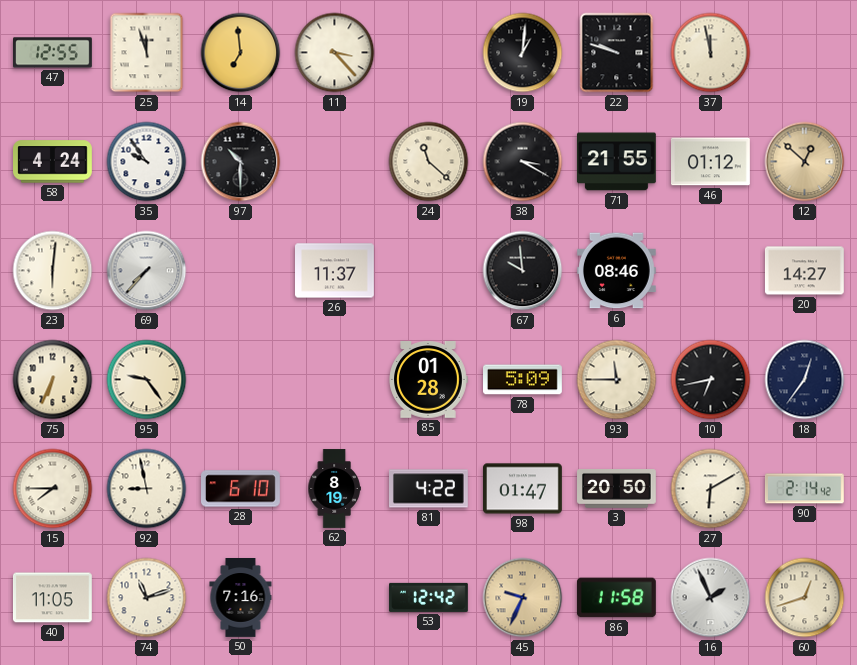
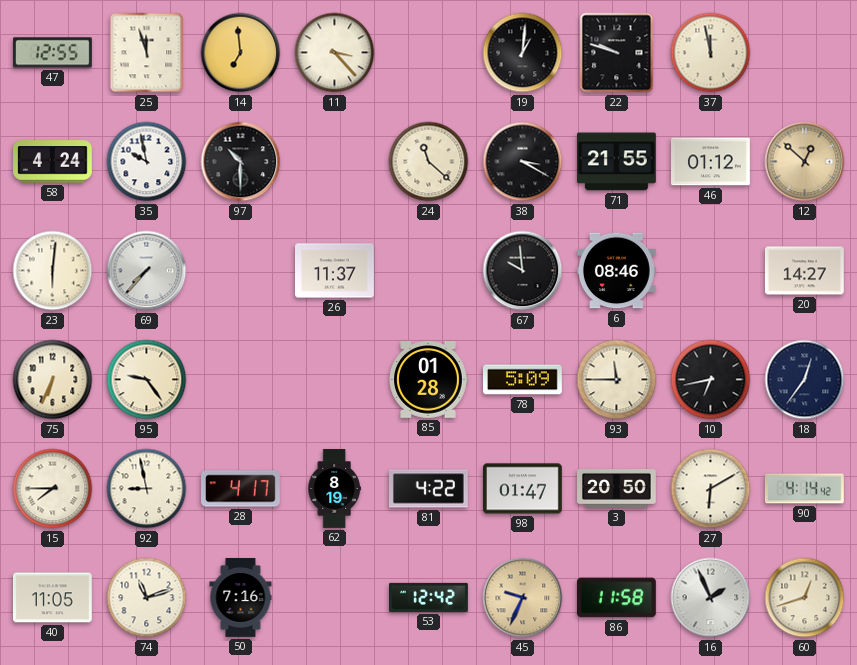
35: 9:54 -> 9:58
28: 6:10 -> 4:17
90: 2:14 -> 4:14
